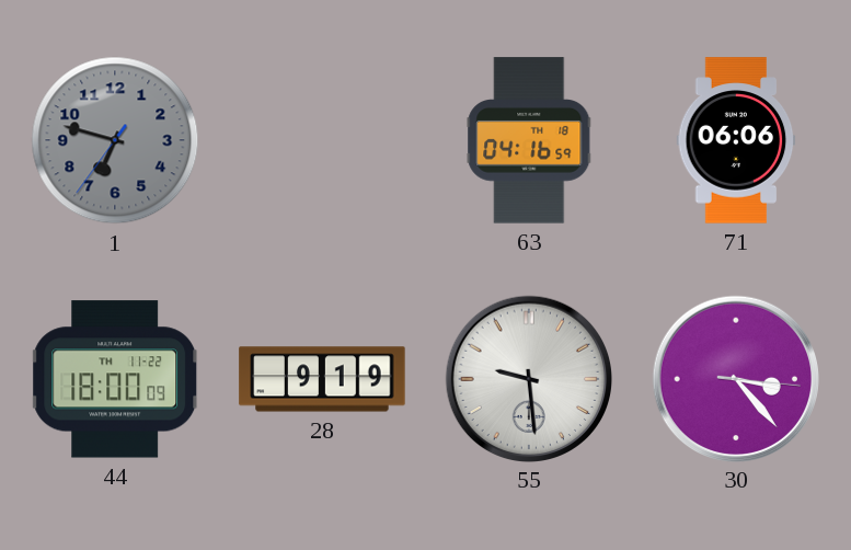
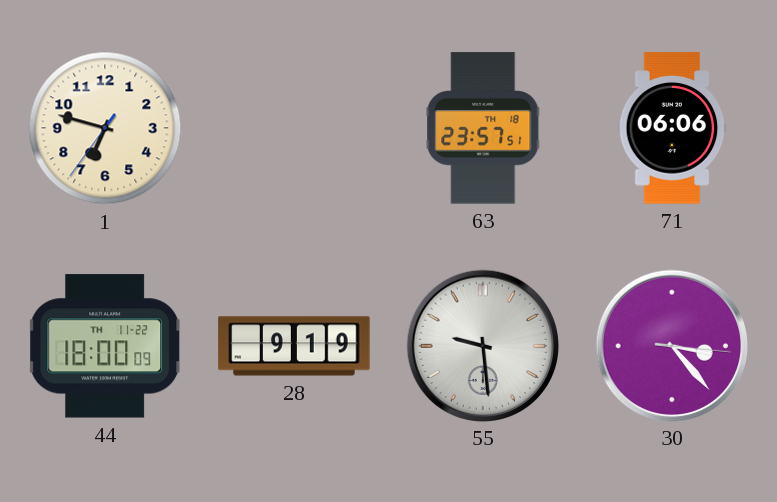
1 dial: grey -> cream
63: 04:16 -> 23:57
